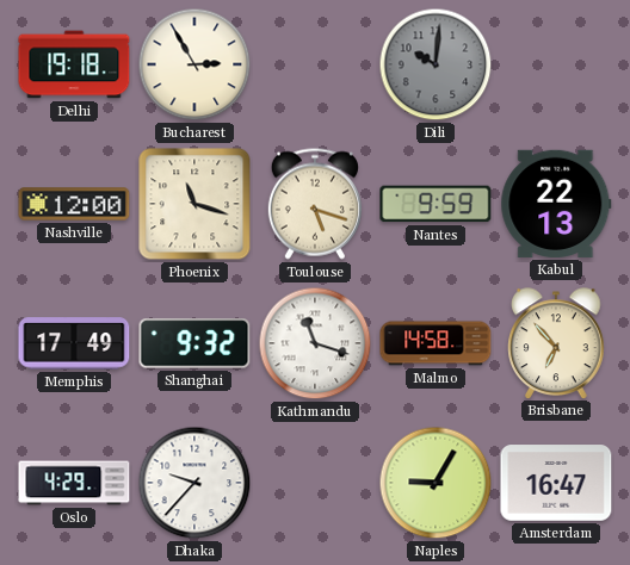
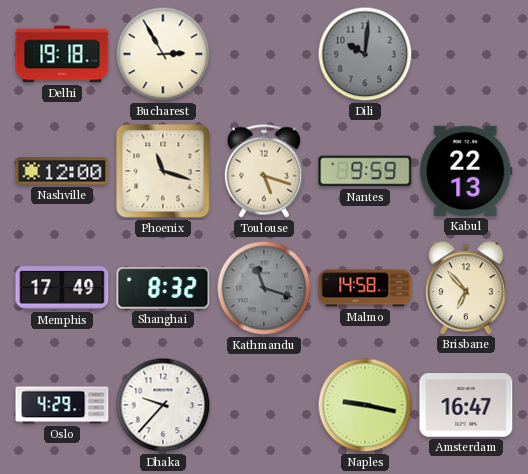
Shanghai: 9:32 -> 8:32
Kathmandu dial: white -> grey
Naples: 9:05 -> 9:17
